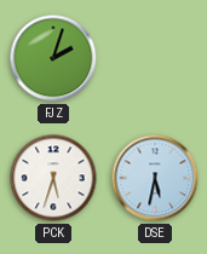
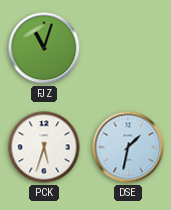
FJZ: 2:03 -> 11:03
DSE: 5:32 -> 1:32
